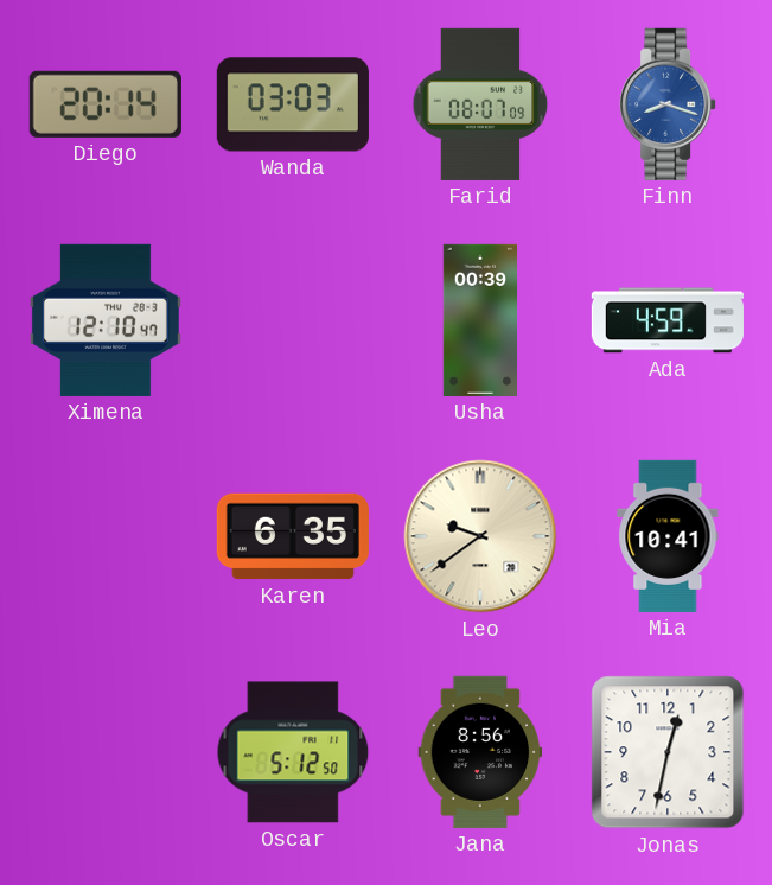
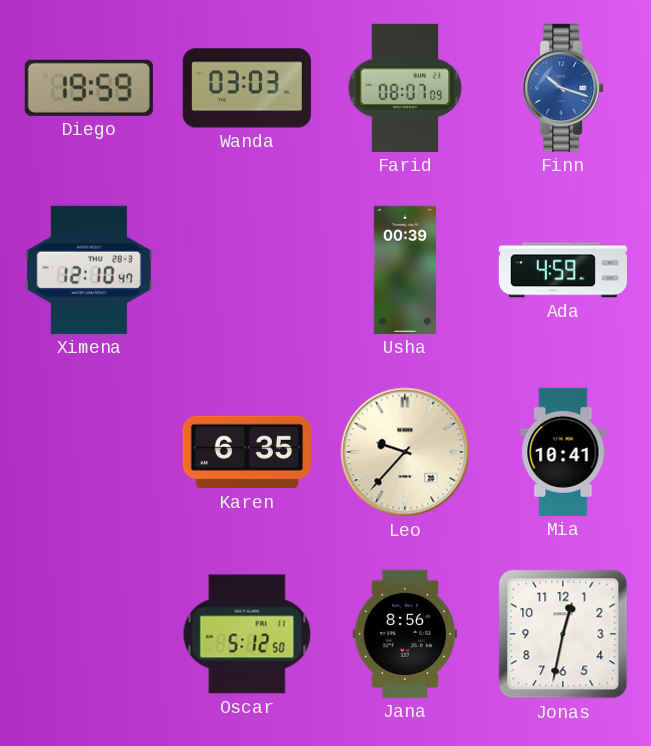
Diego: 20:14 -> 19:59
Finn: 8:18 -> 10:18
Leo: 9:39 -> 9:37
